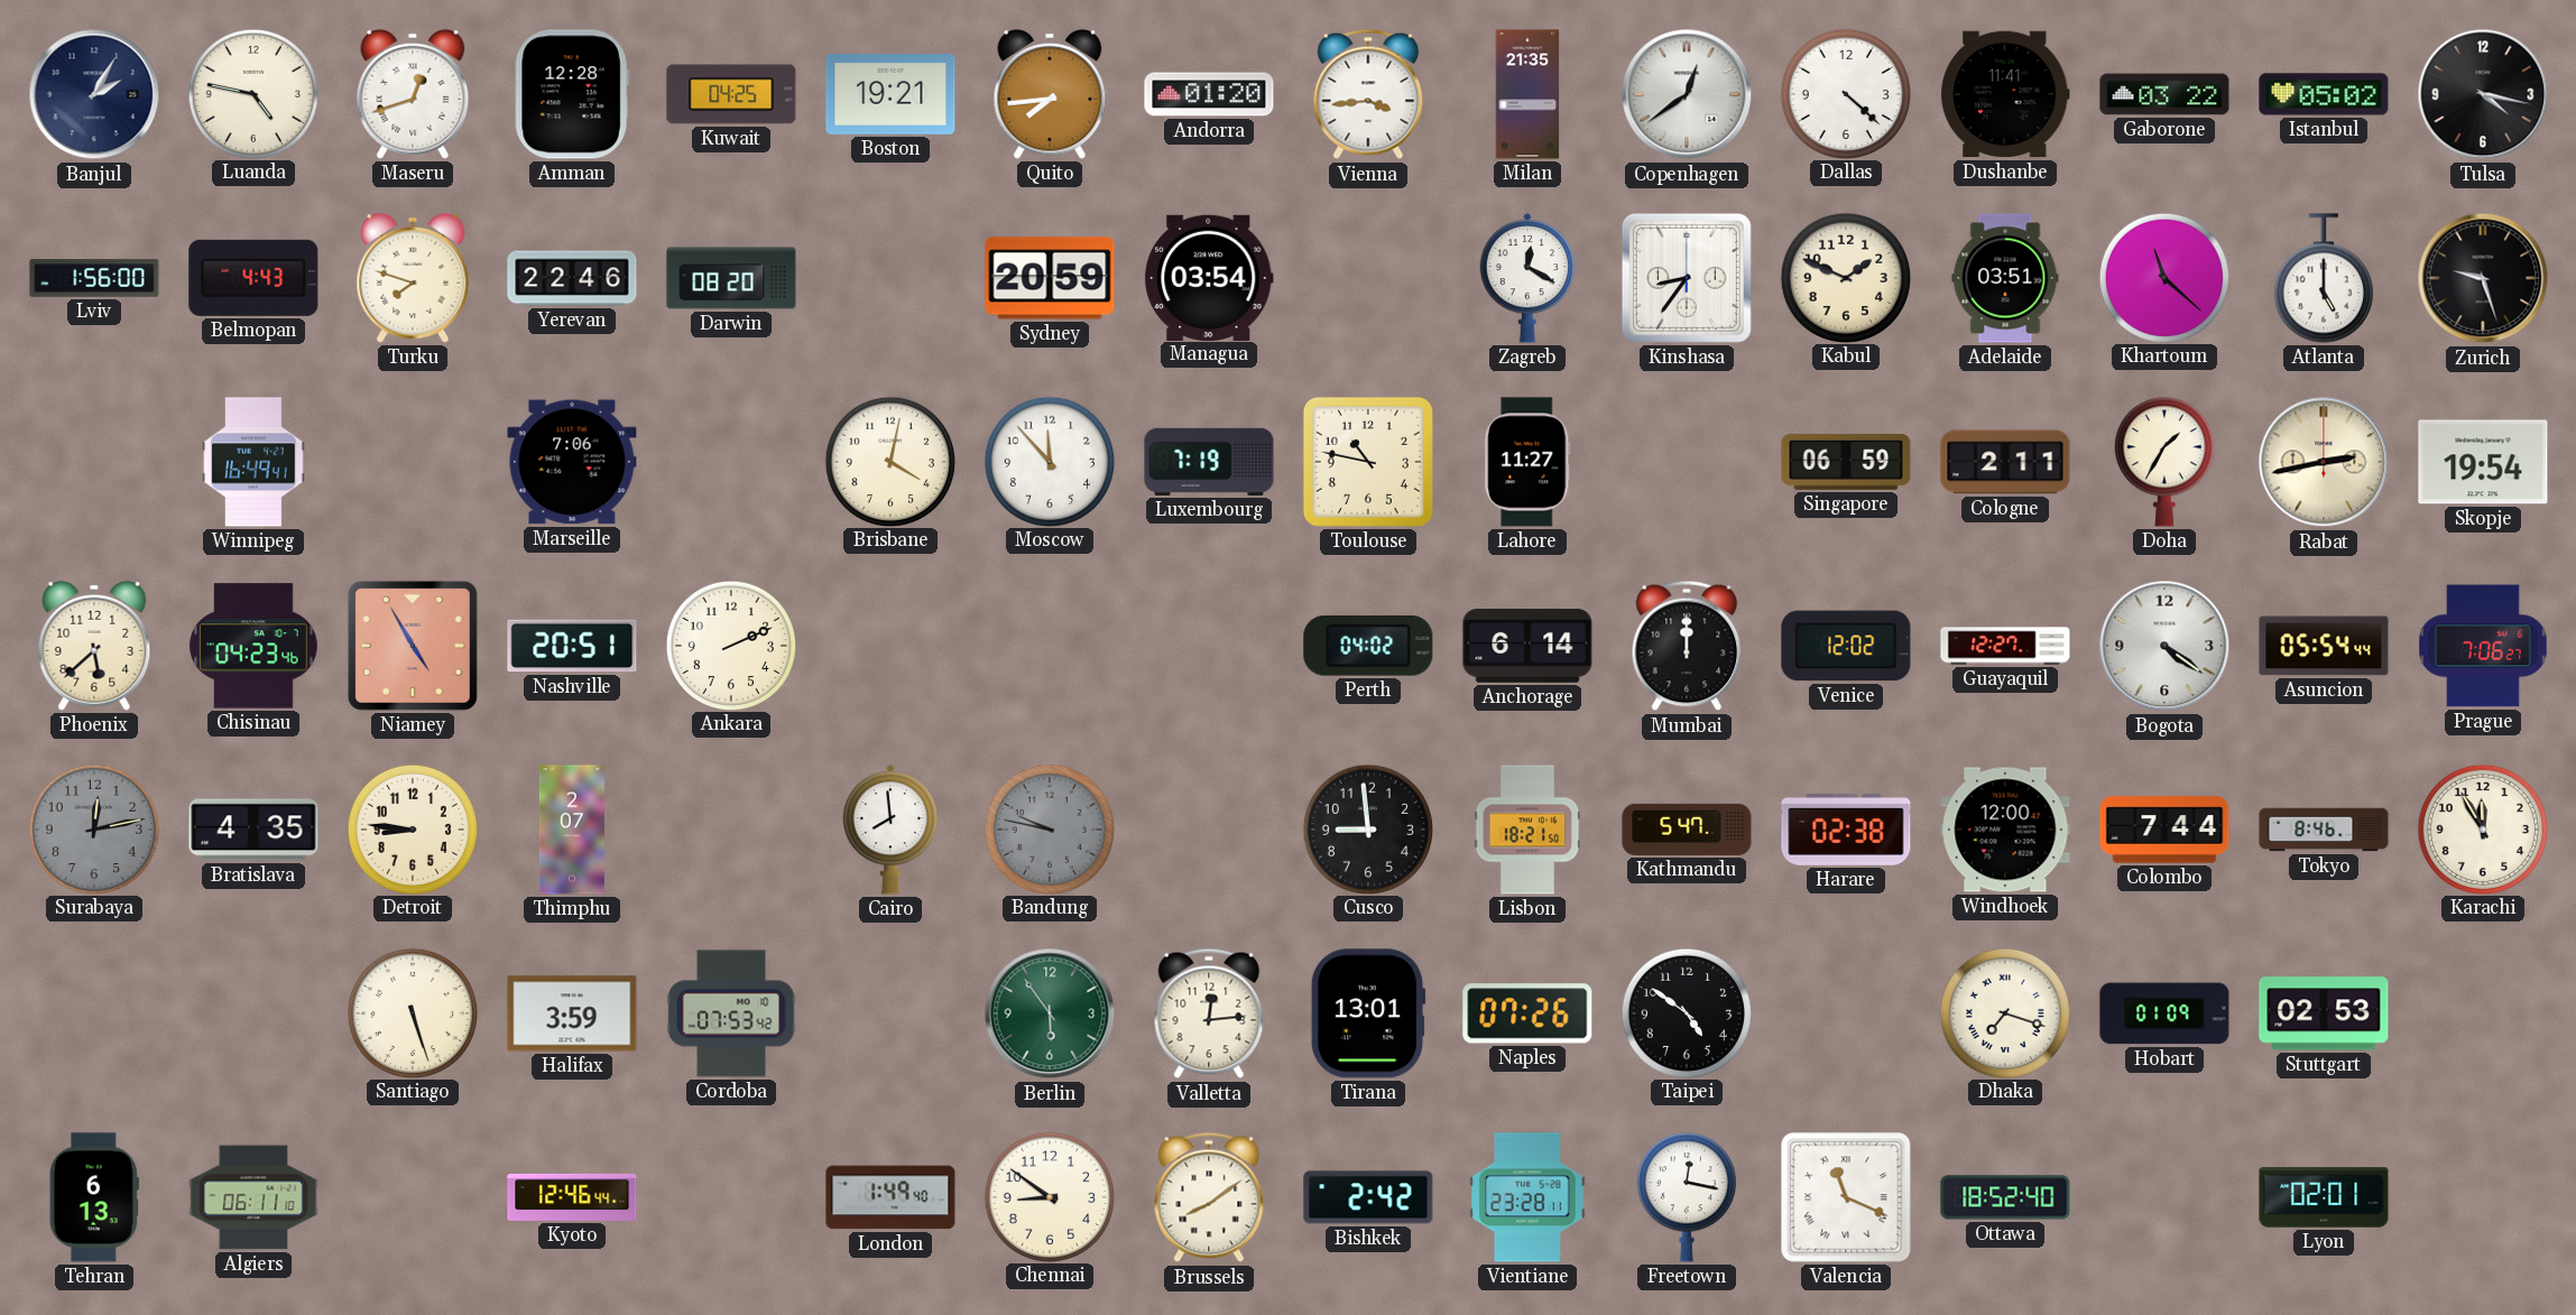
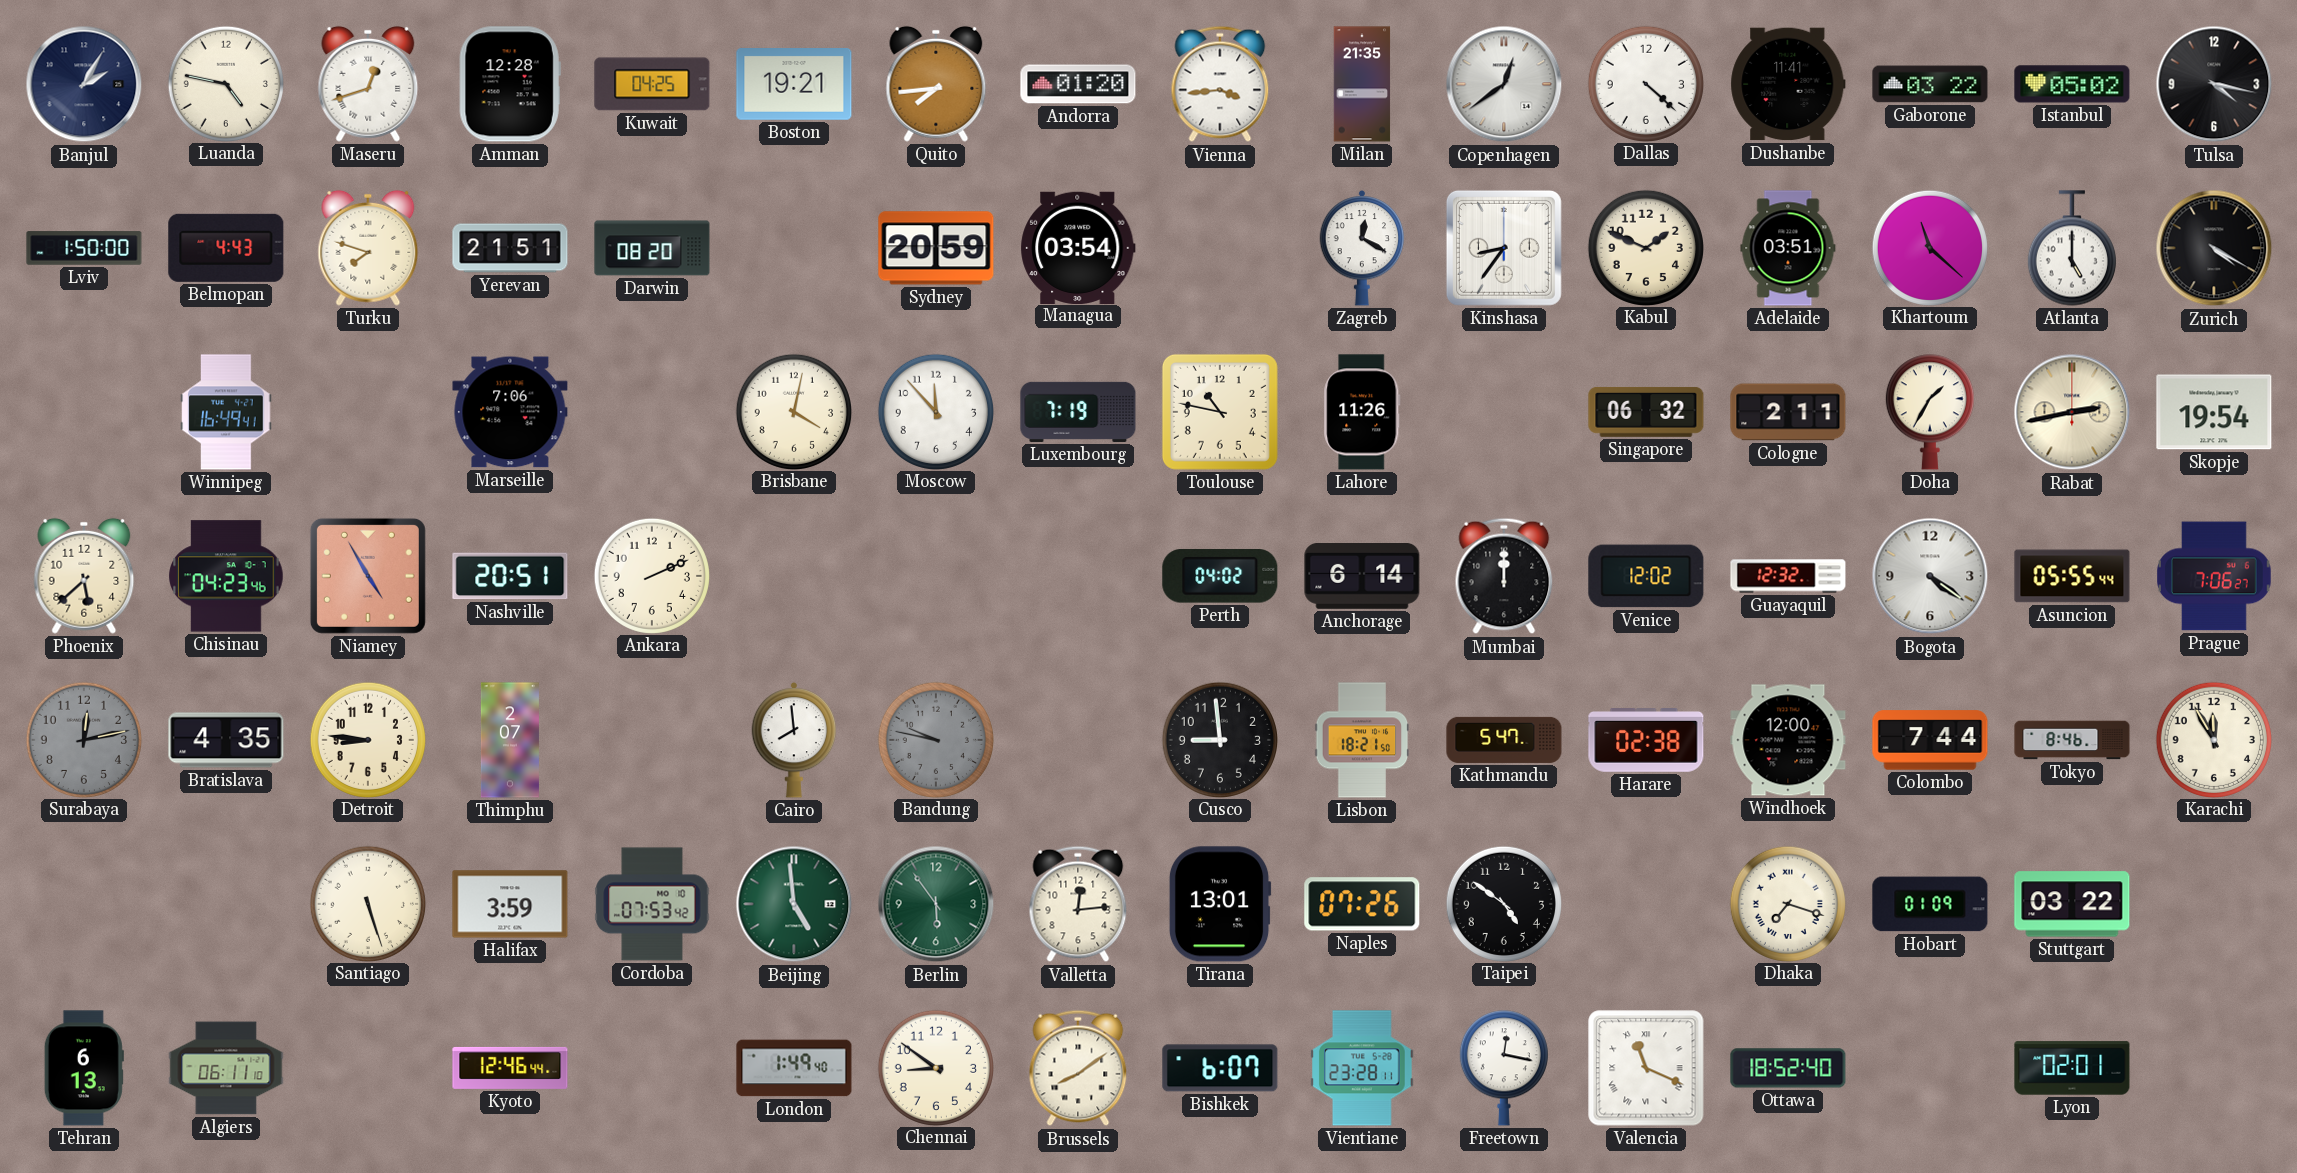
Lviv: 1:56 -> 1:50
Yerevan: 22:46 -> 21:51
Zurich: 9:27 -> 4:20
Lahore: 11:27 -> 11:26
Singapore: 06:59 -> 06:32
Guayaquil: 12:27 -> 12:32
Asuncion: 05:54 -> 05:55
Beijing: none -> 4:59
Stuttgart: 02:53 -> 03:22
Bishkek: 2:42 -> 6:07
